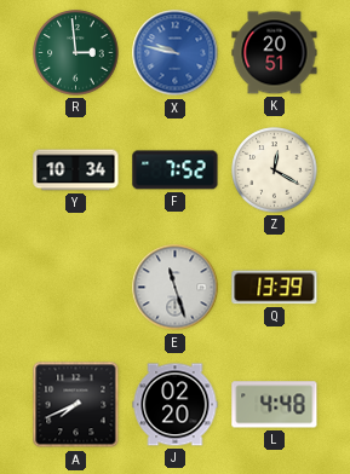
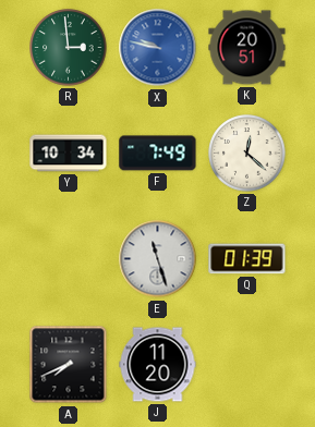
F: 7:52 -> 7:49
Z: 12:20 -> 12:22
Q: 13:39 -> 01:39
J: 02:20 -> 11:20
L: 4:48 -> none
